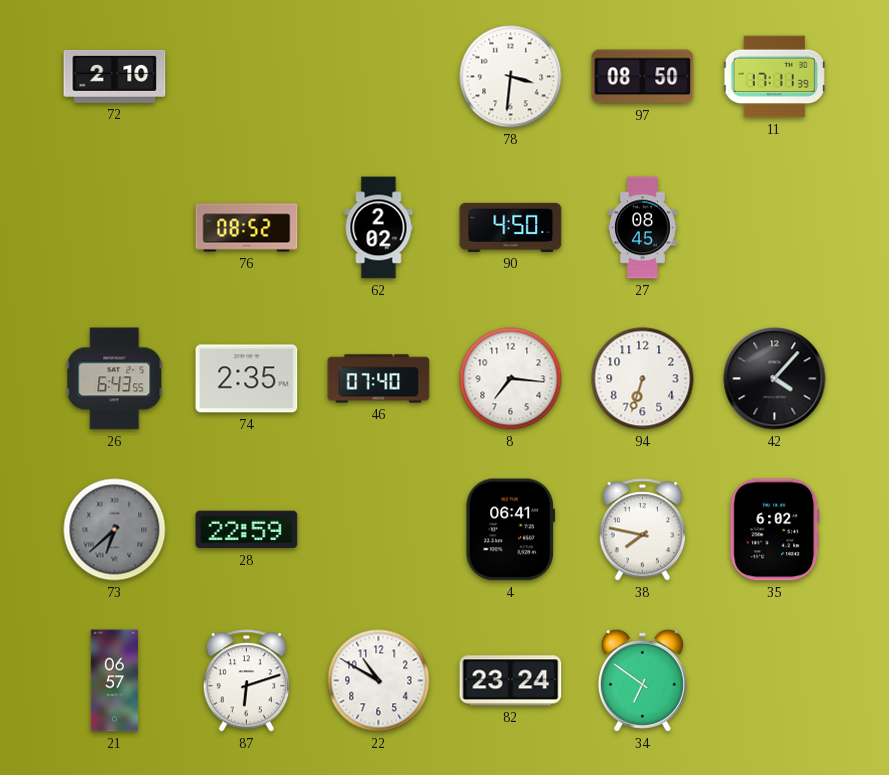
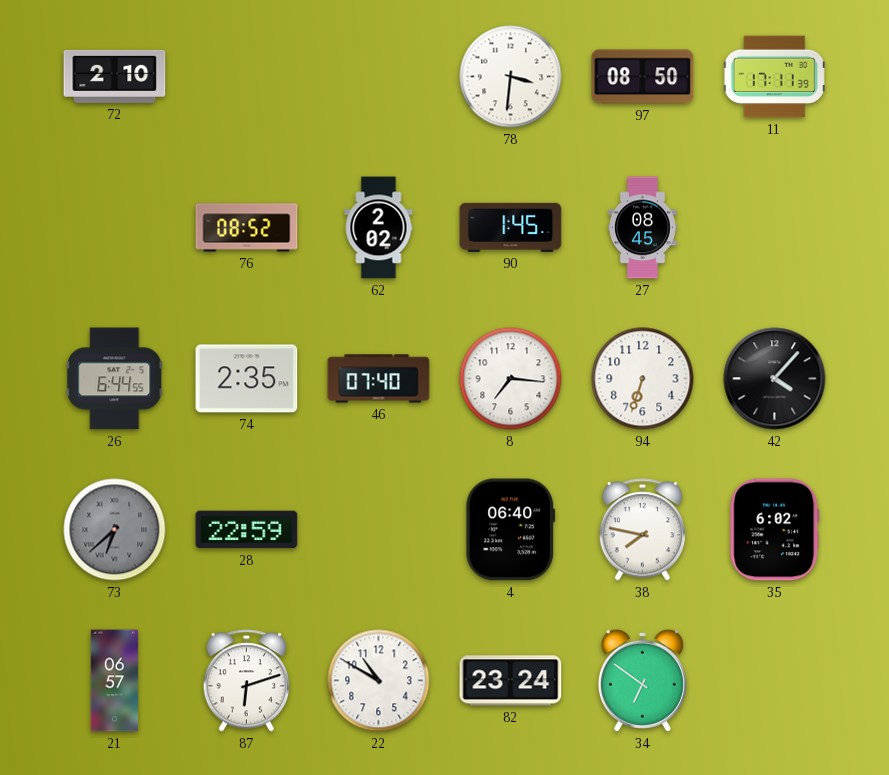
90: 4:50 -> 1:45
26: 6:43 -> 6:44
4: 06:41 -> 06:40
